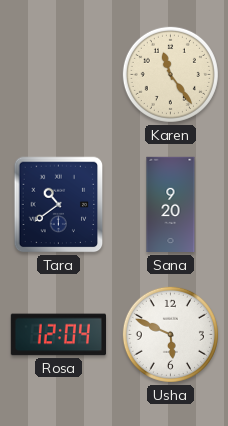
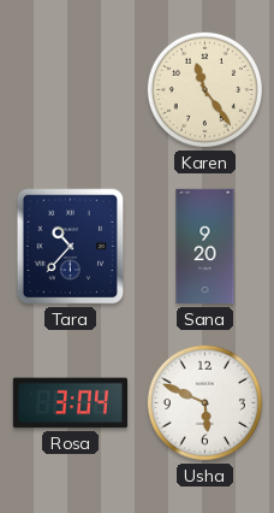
Tara: 10:39 -> 10:37
Rosa: 12:04 -> 3:04
